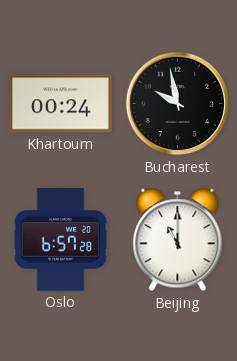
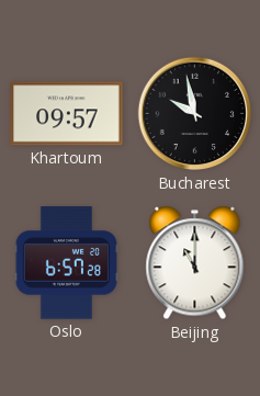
Khartoum: 00:24 -> 09:57
